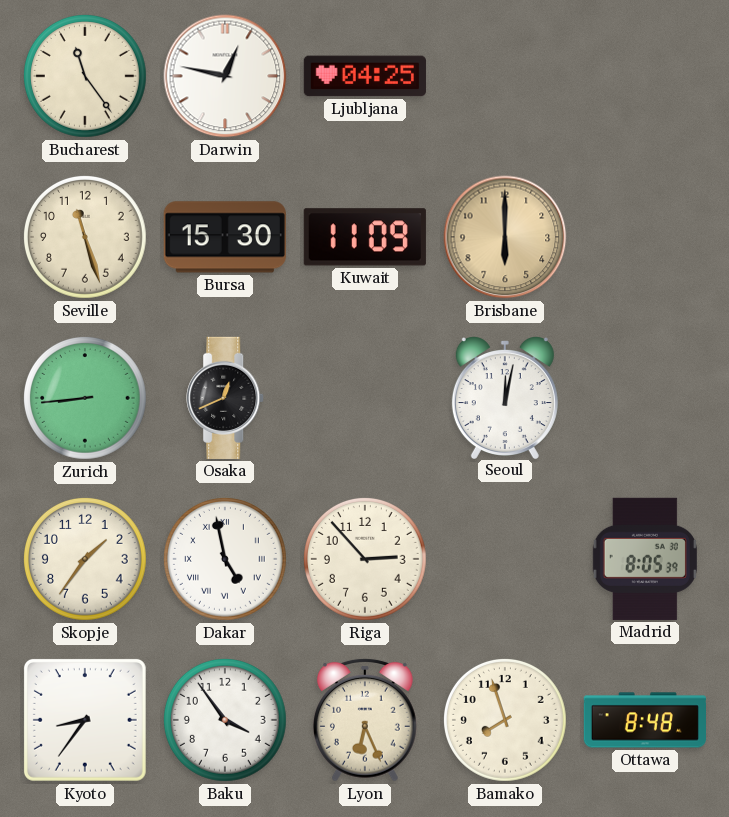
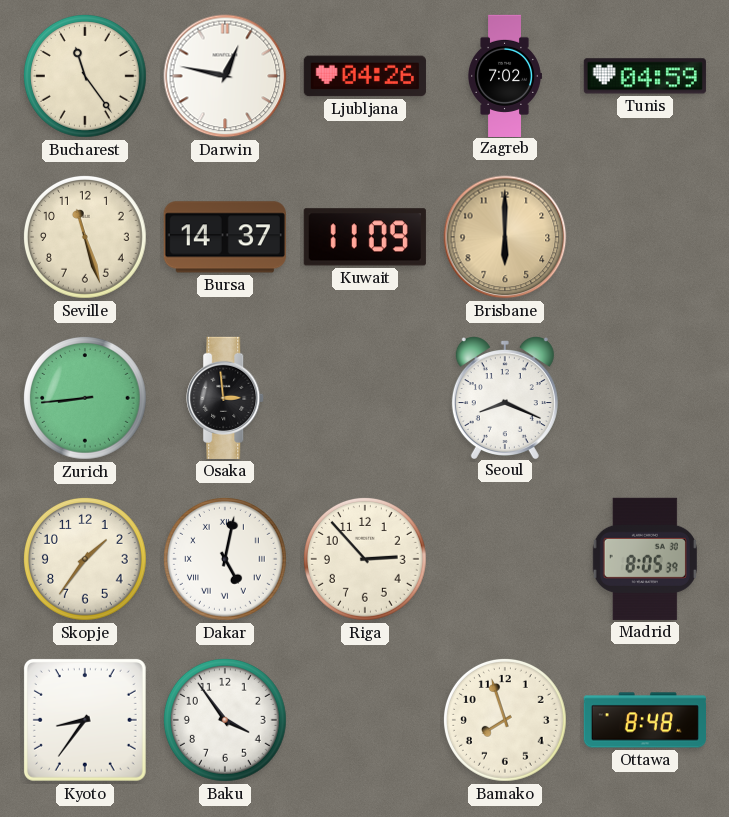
Ljubljana: 04:25 -> 04:26
Zagreb: none -> 7:02
Tunis: none -> 04:59
Bursa: 15:30 -> 14:37
Osaka: 12:41 -> 2:59
Seoul: 12:02 -> 8:19
Dakar: 4:58 -> 5:02
Lyon: 6:26 -> none
